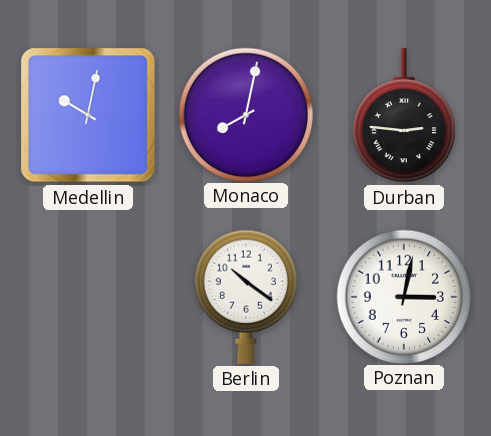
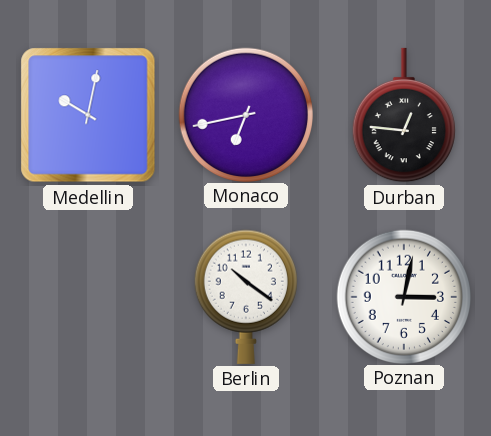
Monaco: 8:02 -> 6:43
Durban: 2:46 -> 12:46
